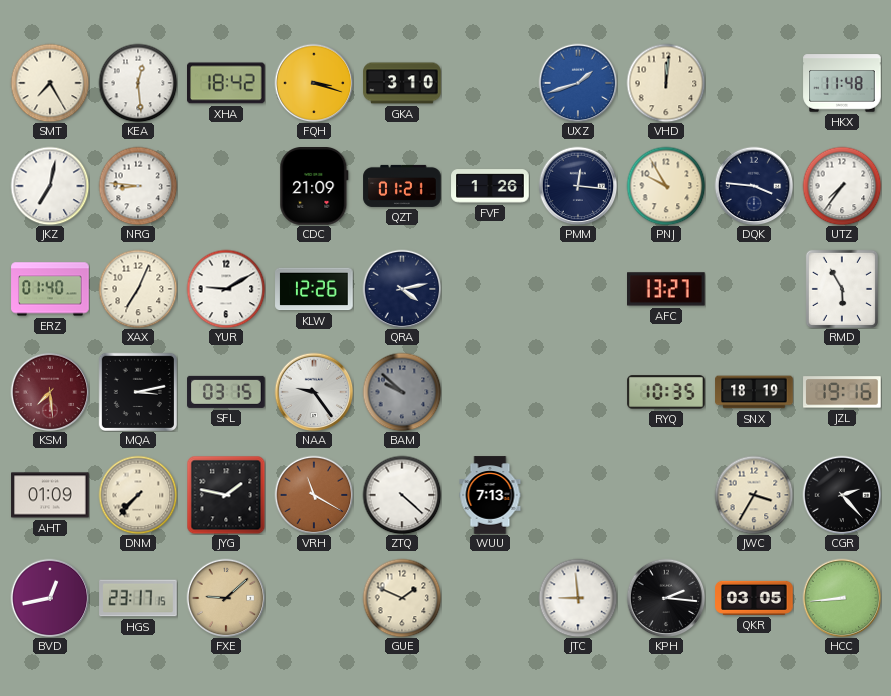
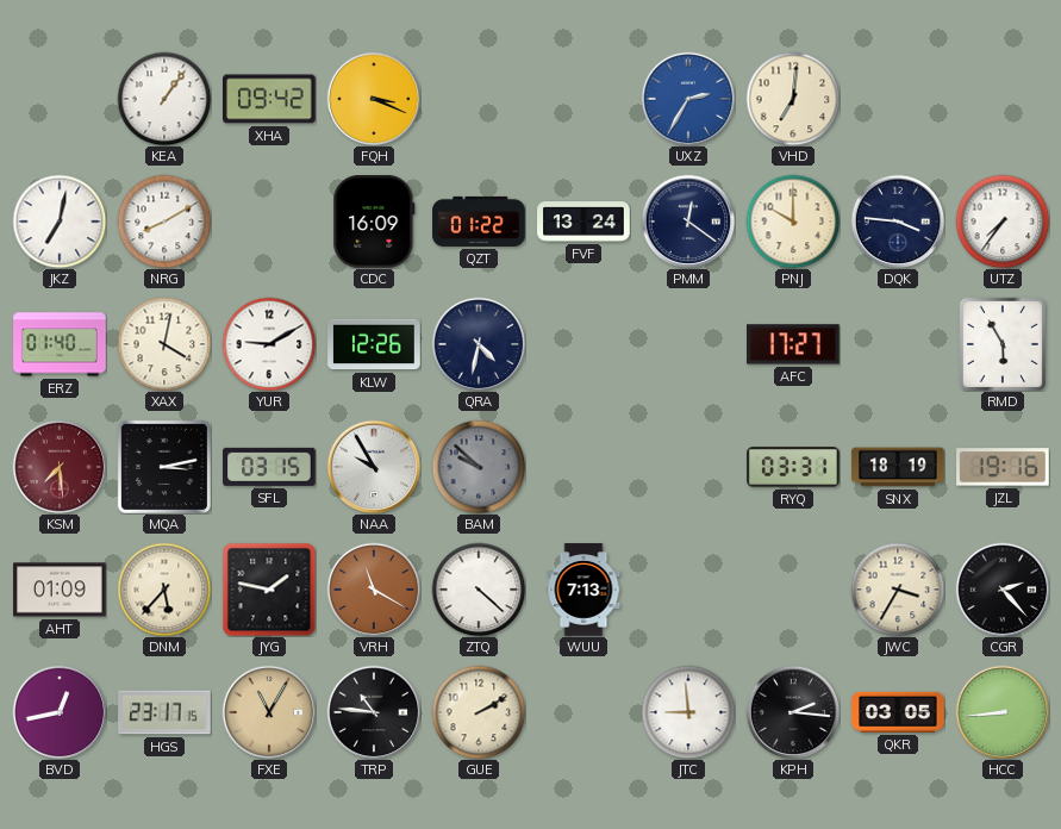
SMT: 7:25 -> none
KEA: 12:29 -> 1:06
XHA: 18:42 -> 09:42
FQH: 3:18 -> 3:19
GKA: 3:10 -> none
UXZ: 1:42 -> 2:35
VHD: 12:01 -> 7:01
HKX: 11:48 -> none
NRG: 8:46 -> 8:10
CDC: 21:09 -> 16:09
QZT: 01:21 -> 01:22
FVF: 1:26 -> 13:24
PMM: 12:16 -> 12:21
PNJ: 9:55 -> 10:00
XAX: 7:04 -> 4:02
QRA: 4:13 -> 4:32
AFC: 13:27 -> 17:27
NAA: 9:24 -> 9:55
RYQ: 10:35 -> 03:31
DNM: 7:37 -> 5:37
FXE: 9:08 -> 11:05
TRP: none -> 10:46
GUE: 1:49 -> 2:10
